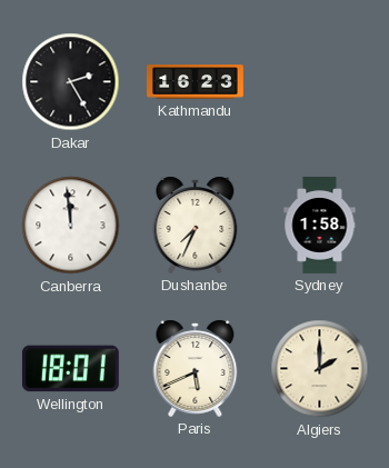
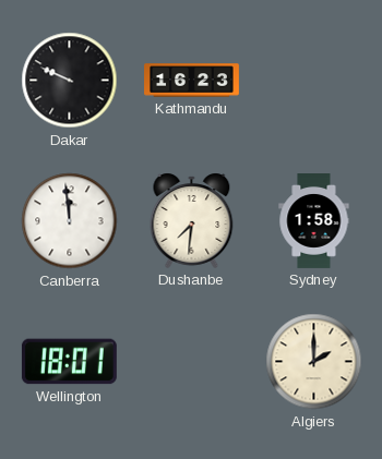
Dakar: 2:25 -> 9:49
Dushanbe: 7:34 -> 7:31
Paris: 5:41 -> none
